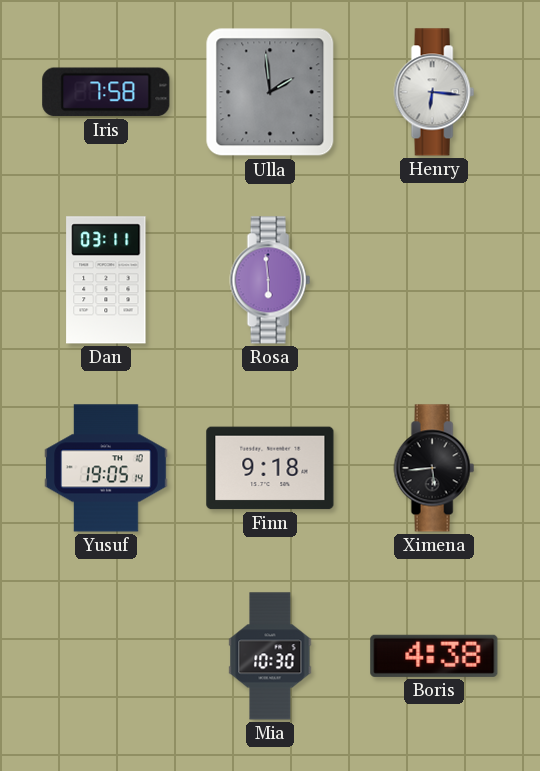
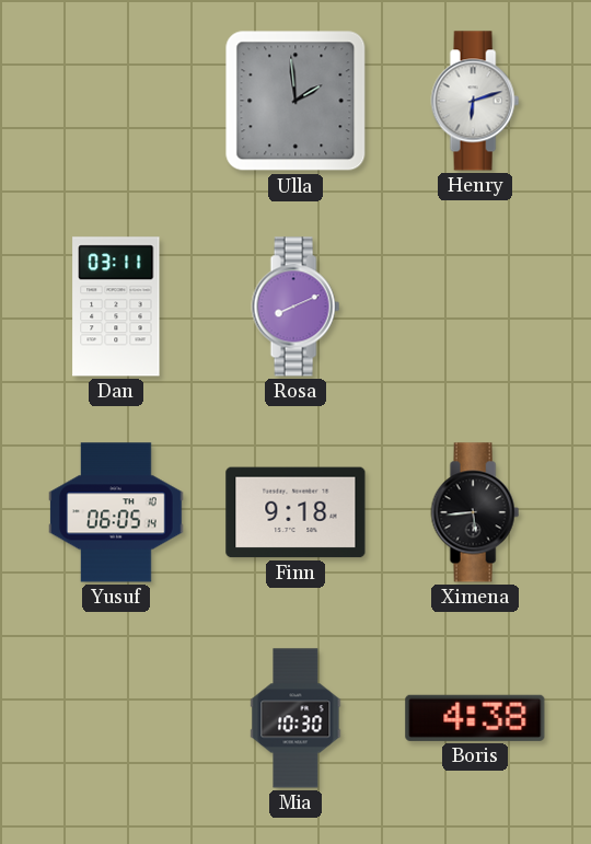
Iris: 7:58 -> none
Henry: 6:16 -> 6:12
Rosa: 5:59 -> 8:11
Yusuf: 19:05 -> 06:05
